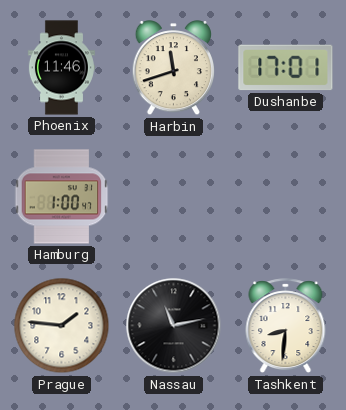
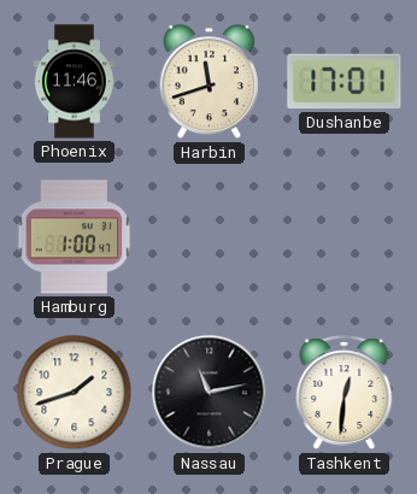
Prague: 1:46 -> 1:42
Tashkent: 8:31 -> 12:31
